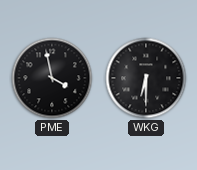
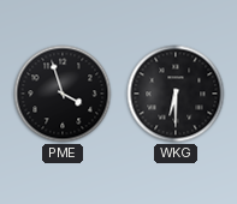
PME: 3:58 -> 3:57
